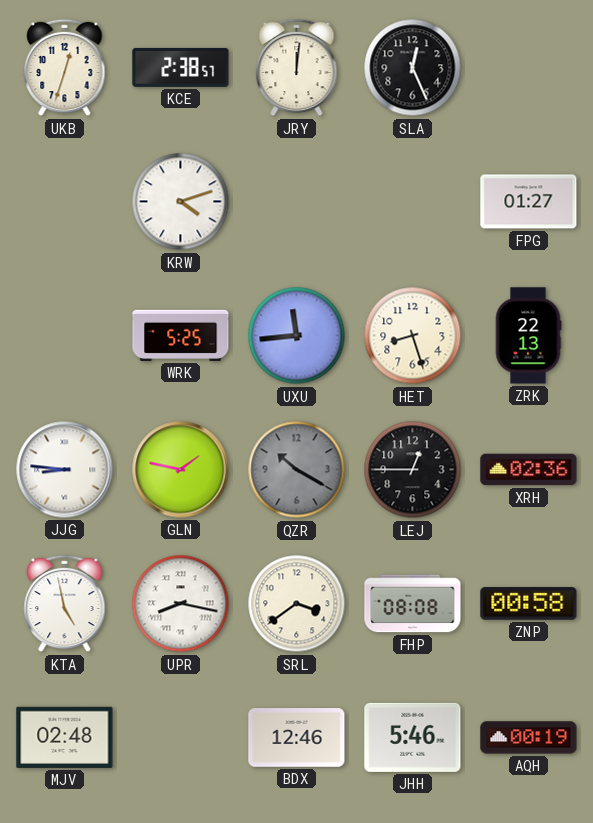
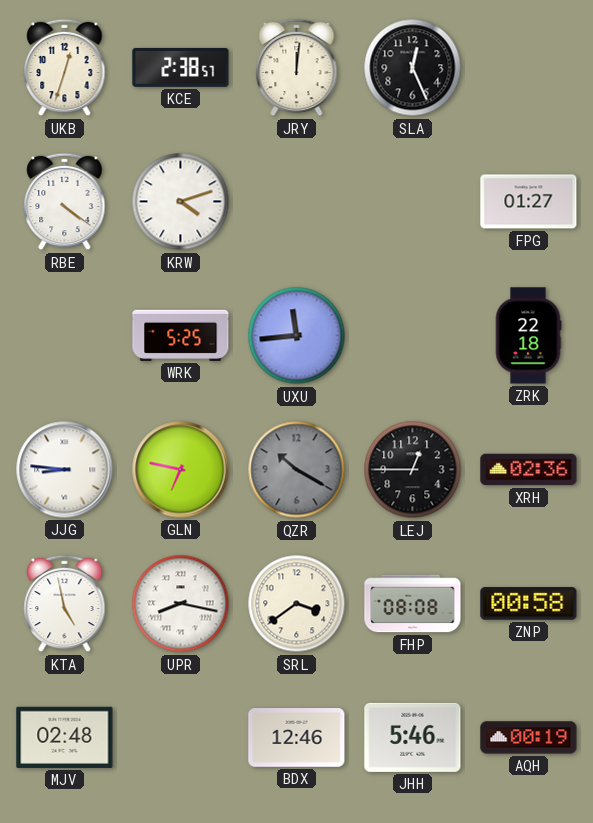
RBE: none -> 4:21
HET: 8:27 -> none
ZRK: 22:13 -> 22:18
GLN: 1:47 -> 6:47
